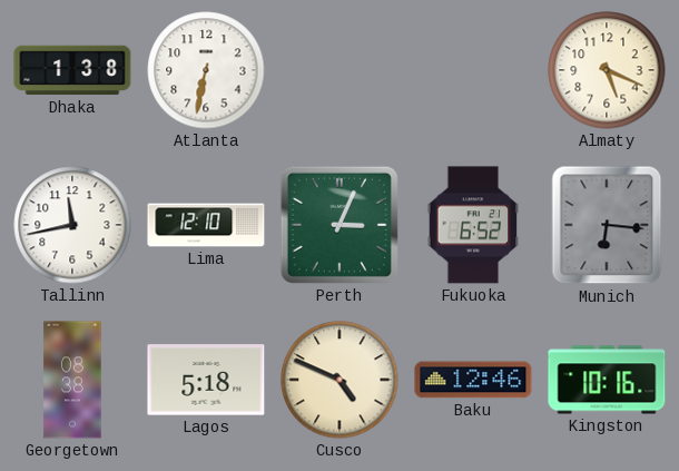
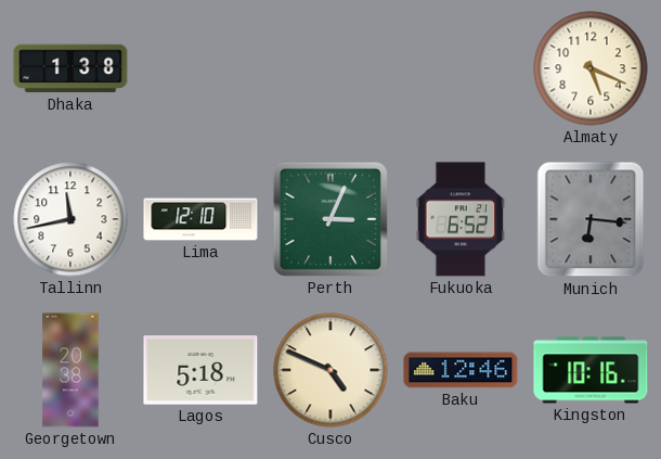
Atlanta: 6:32 -> none
Georgetown: 08:38 -> 20:38
